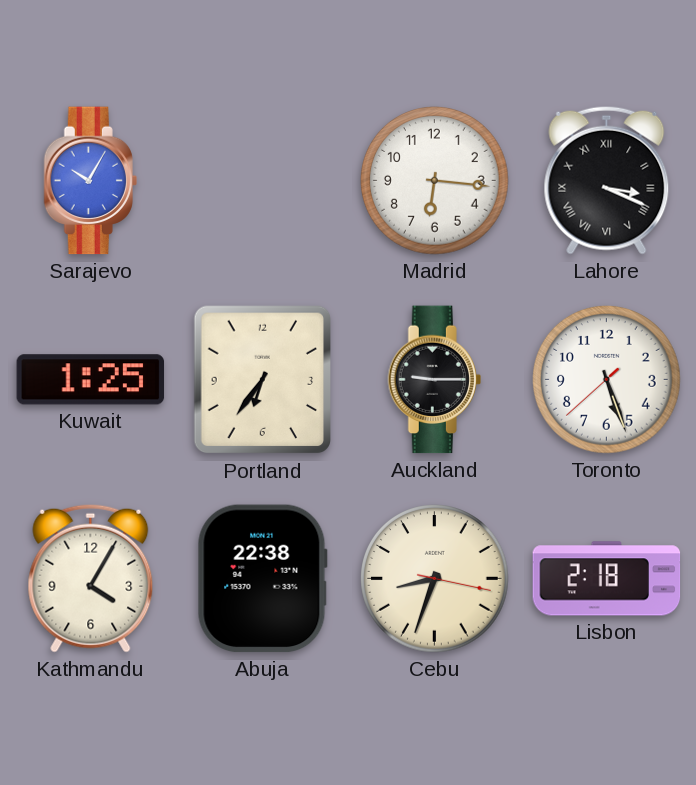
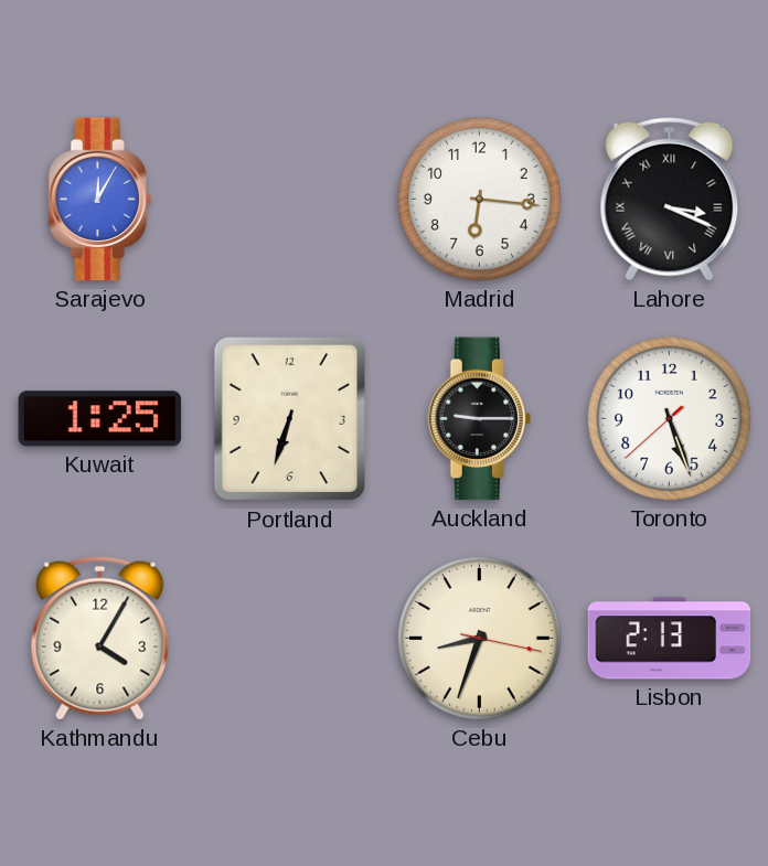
Sarajevo: 10:05 -> 12:05
Portland: 6:36 -> 6:33
Abuja: 22:38 -> none
Lisbon: 2:18 -> 2:13
